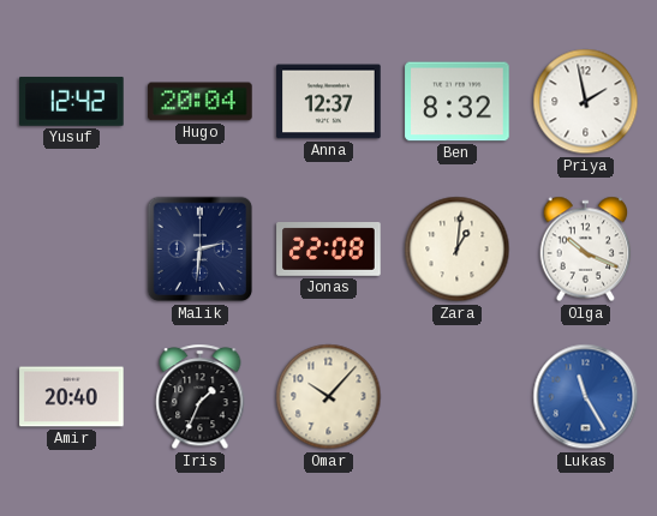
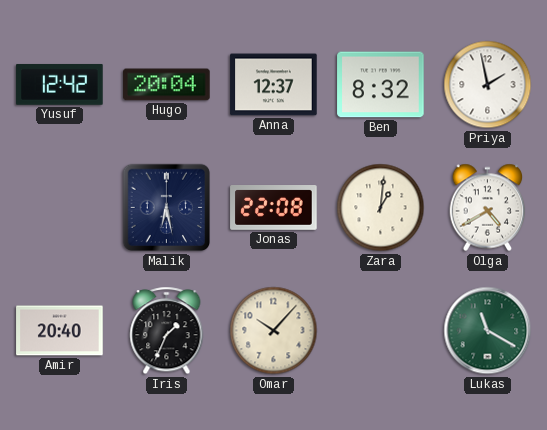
Malik: 2:31 -> 6:28
Olga: 10:19 -> 4:40
Lukas: 11:25 -> 11:20
Lukas dial: blue -> green
